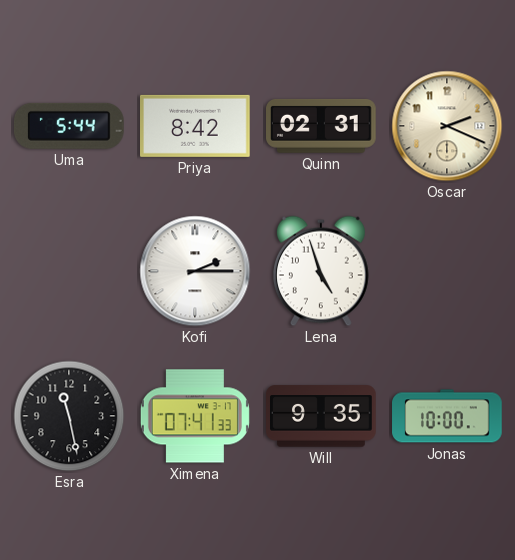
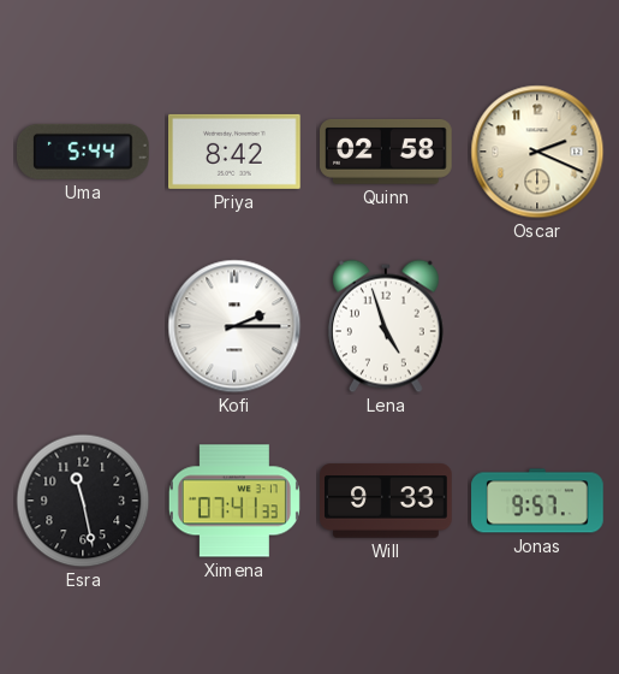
Quinn: 02:31 -> 02:58
Will: 9:35 -> 9:33
Jonas: 10:00 -> 9:57
